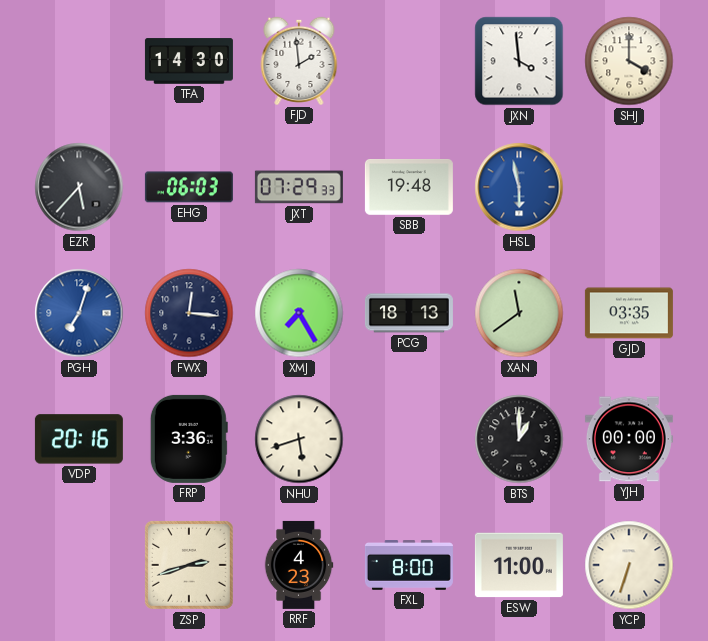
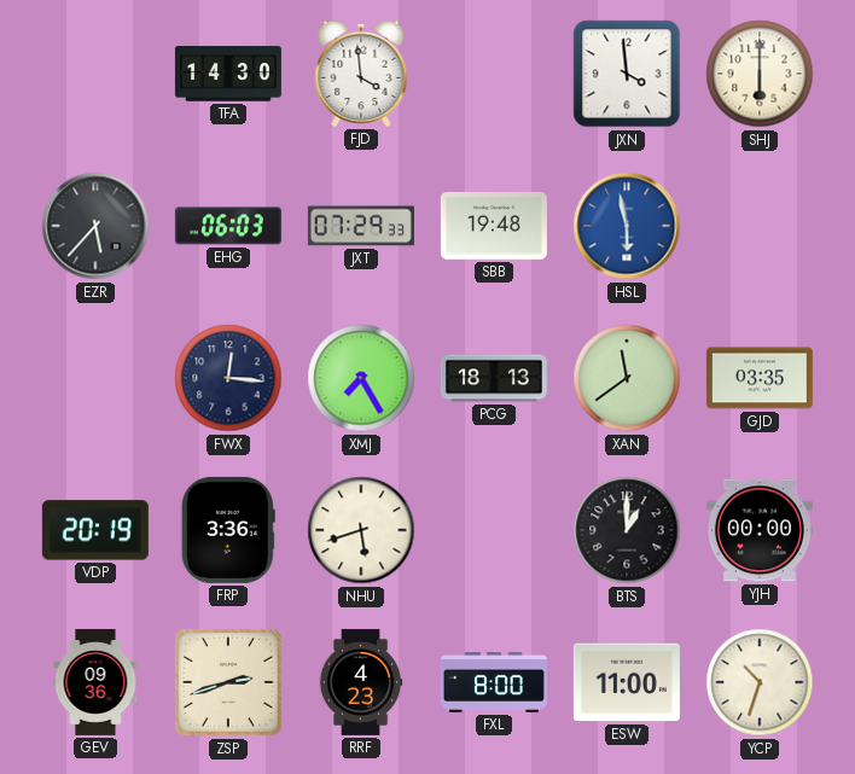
FJD: 1:59 -> 3:59
SHJ: 4:00 -> 6:00
PGH: 7:03 -> none
VDP: 20:16 -> 20:19
GEV: none -> 09:36
YCP: 6:33 -> 10:33
